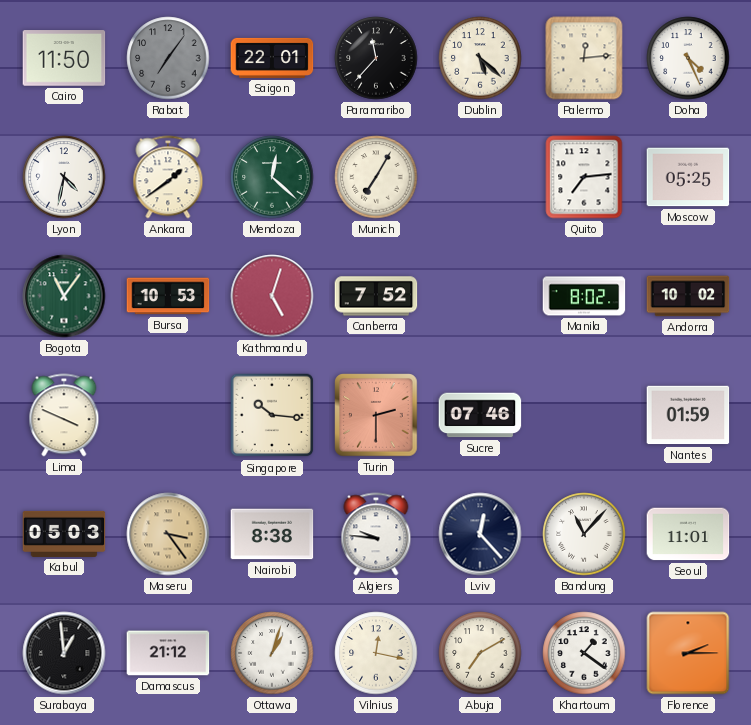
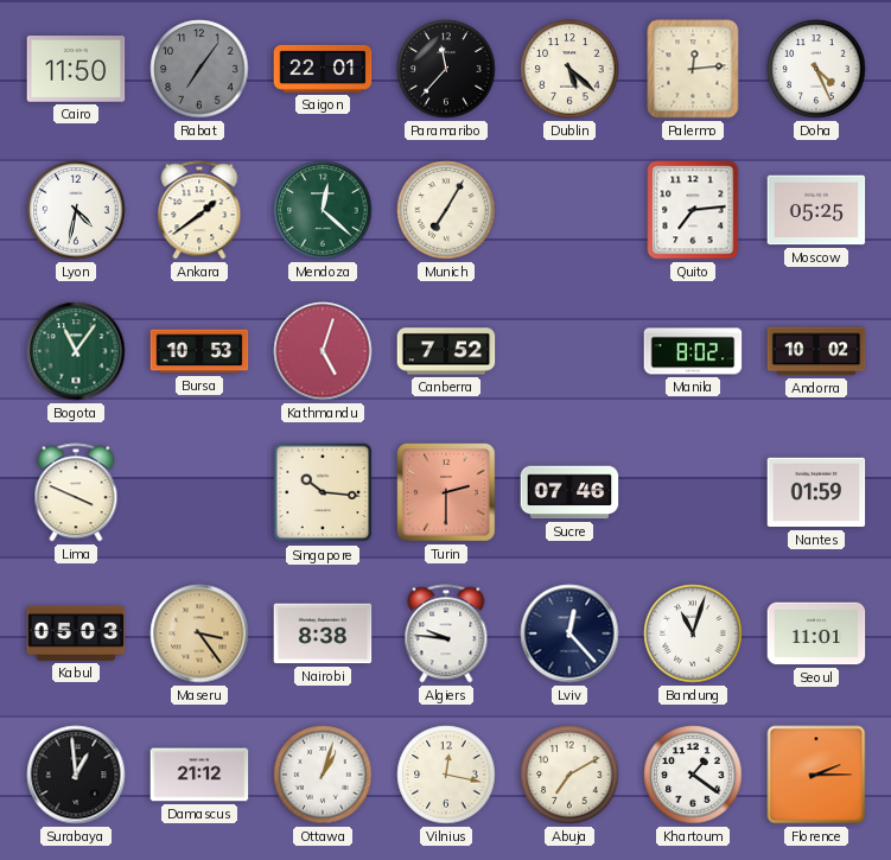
Bandung: 11:07 -> 11:03
